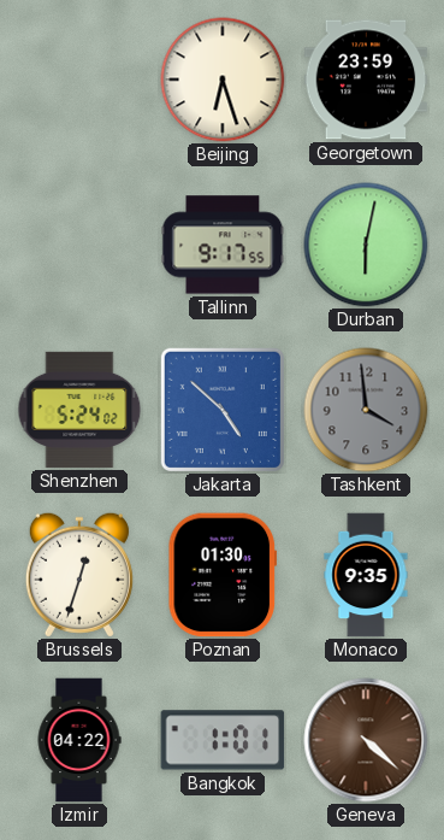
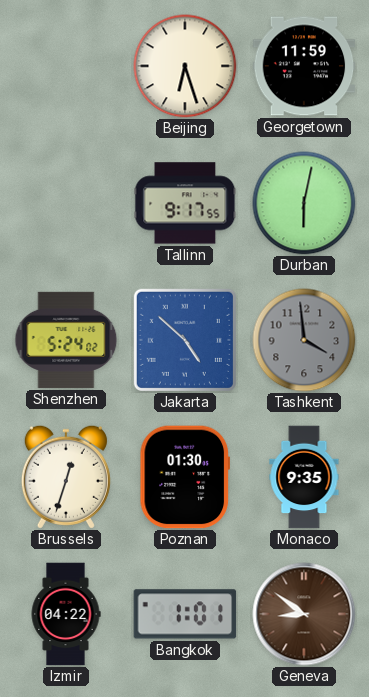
Georgetown: 23:59 -> 11:59
Geneva: 4:22 -> 8:51
